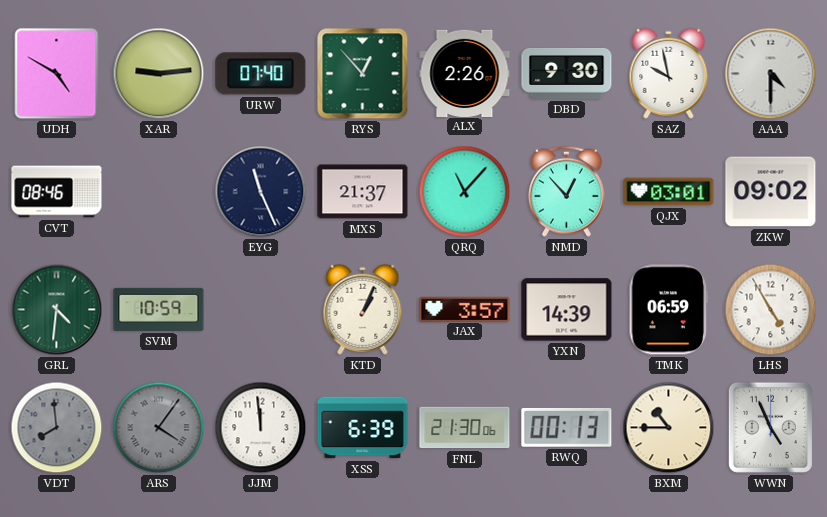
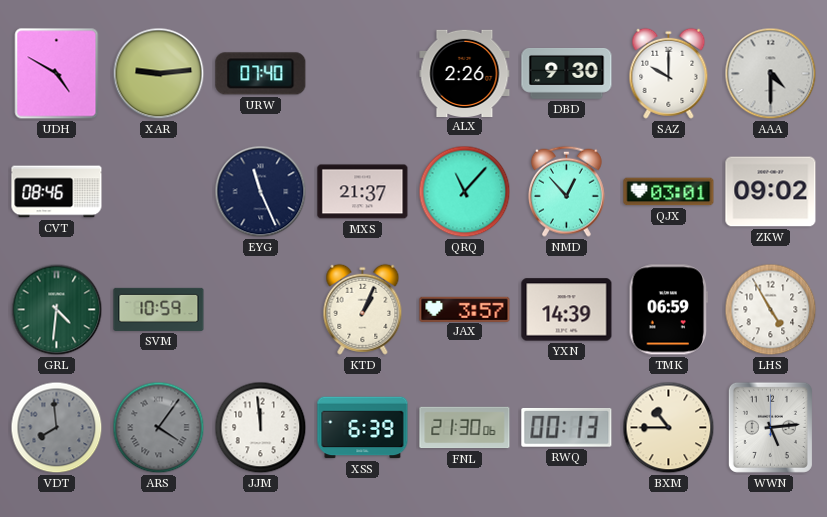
RYS: 12:53 -> none
SAZ: 9:58 -> 10:00
WWN: 4:56 -> 5:14
